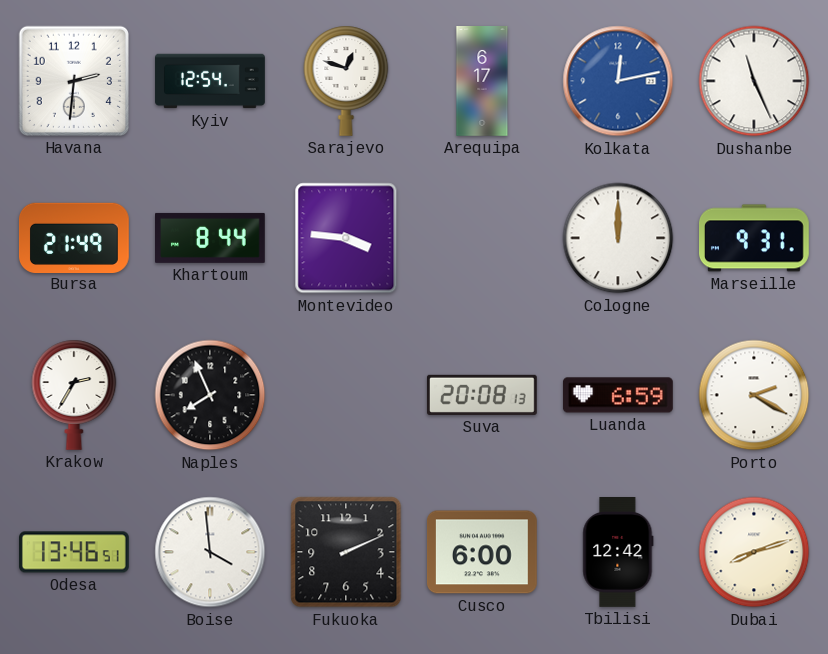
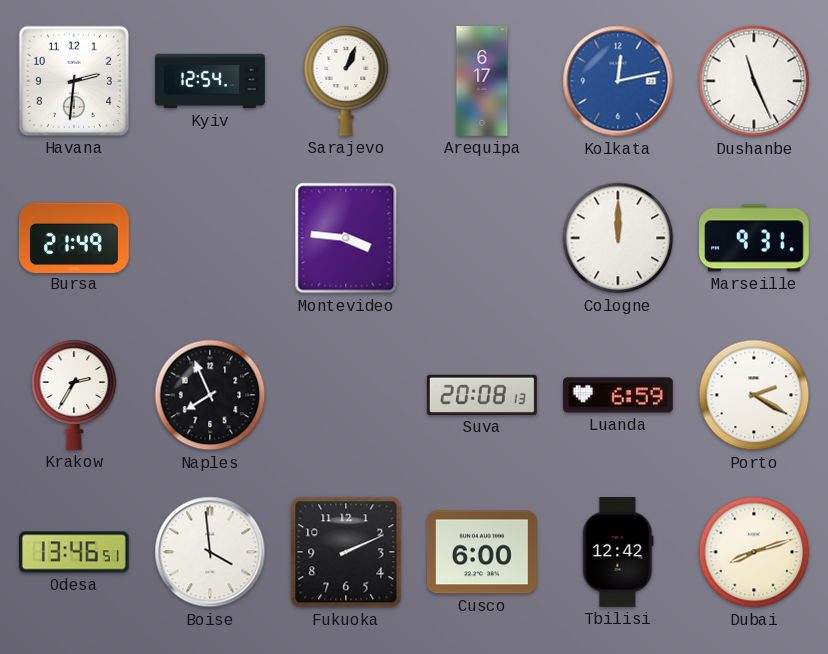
Sarajevo: 12:48 -> 1:04
Khartoum: 8:44 -> none
